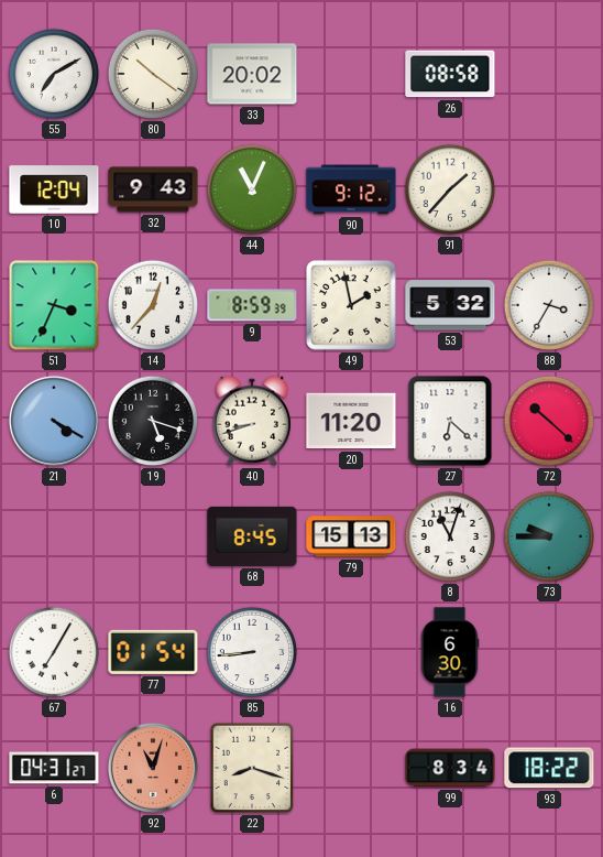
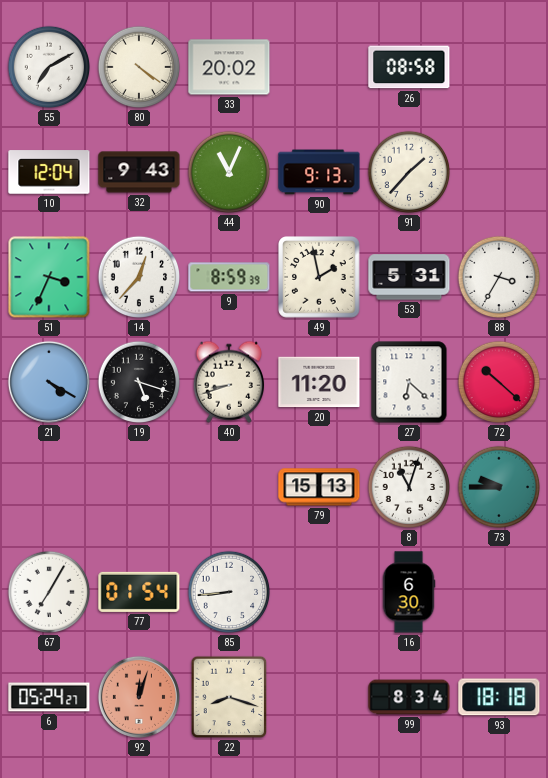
80: 10:21 -> 4:21
90: 9:12 -> 9:13
53: 5:32 -> 5:31
68: 8:45 -> none
6: 04:31 -> 05:24
92: 11:03 -> 12:03
93: 18:22 -> 18:18
